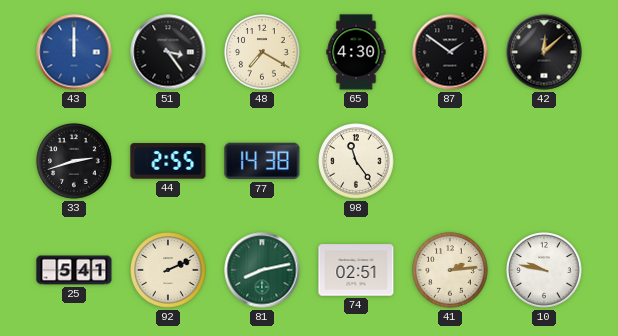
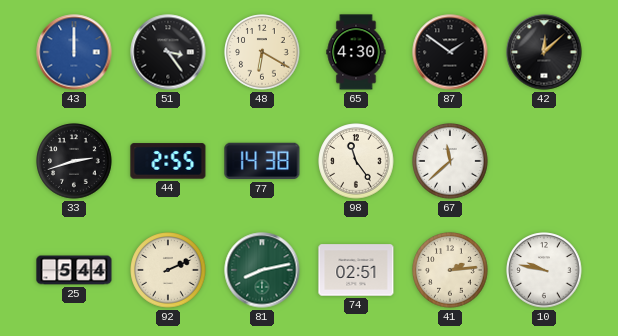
48: 7:20 -> 6:20
67: none -> 11:38
25: 5:41 -> 5:44
